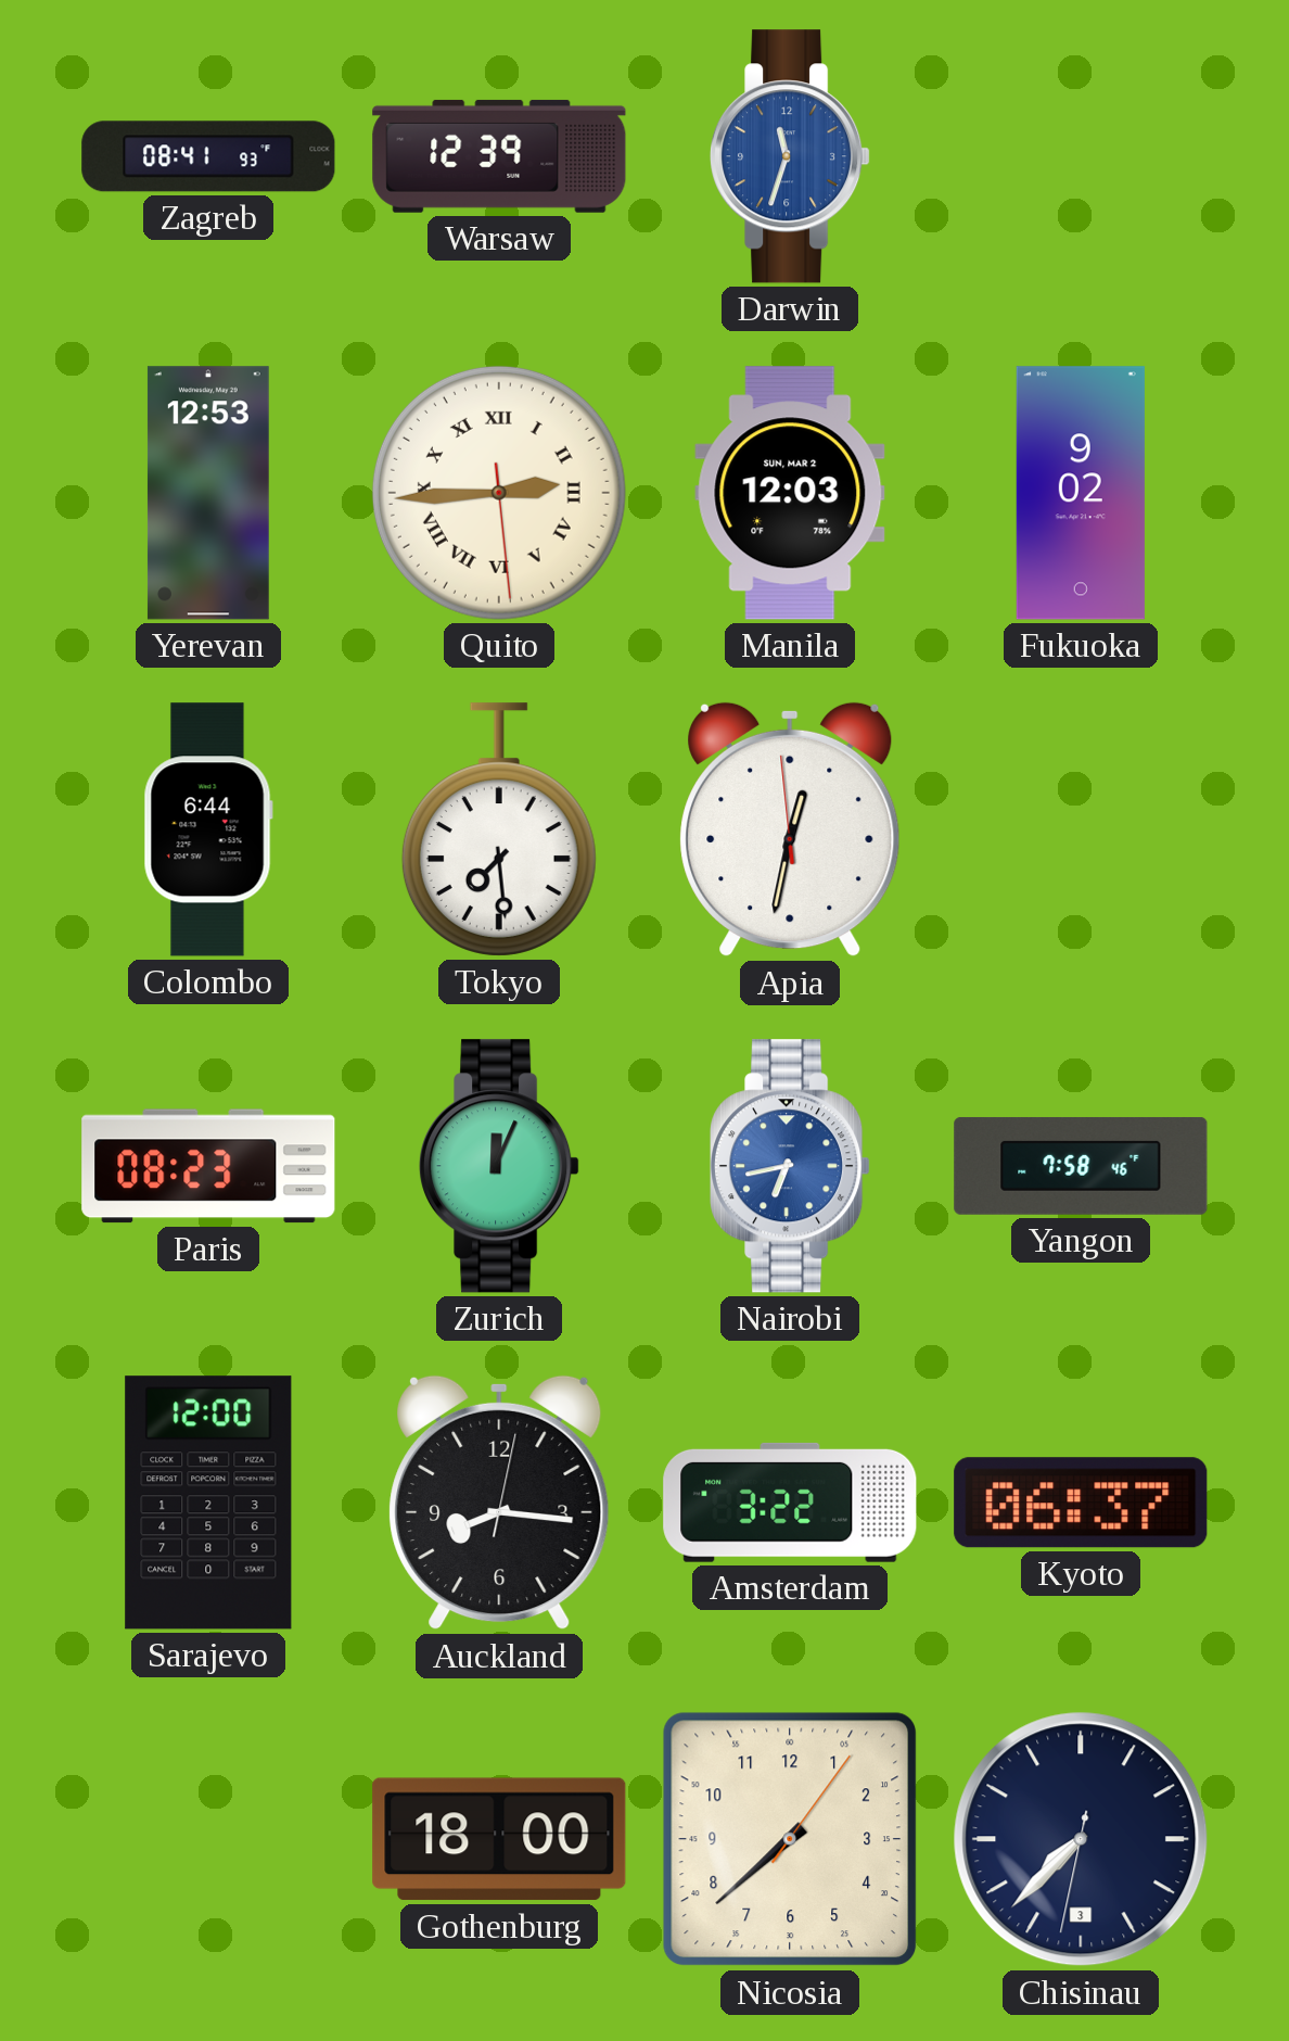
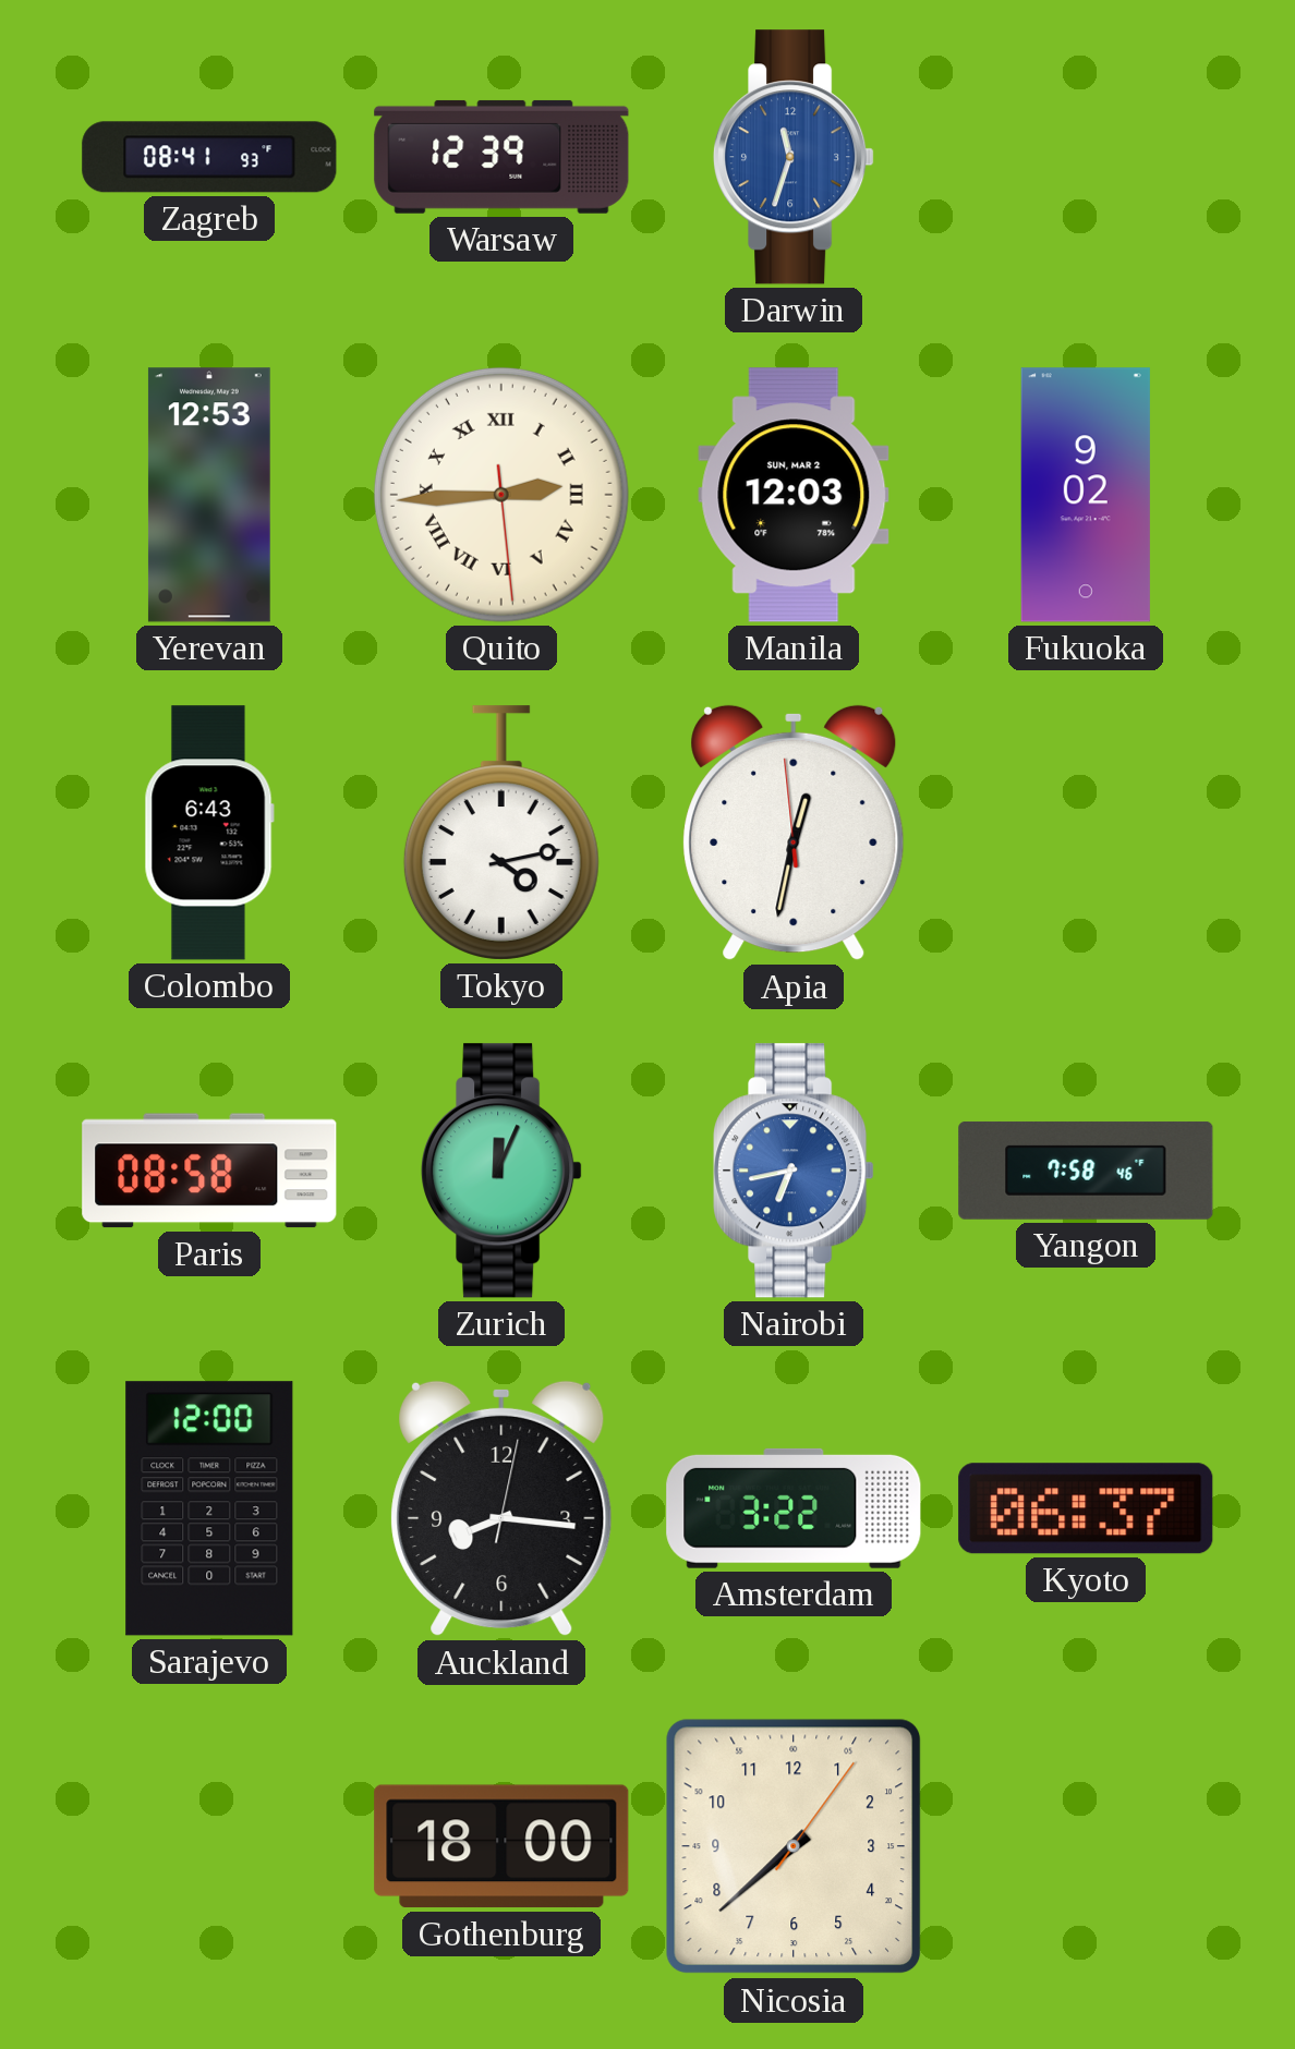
Colombo: 6:44 -> 6:43
Tokyo: 7:29 -> 4:13
Paris: 08:23 -> 08:58
Chisinau: 7:37 -> none
